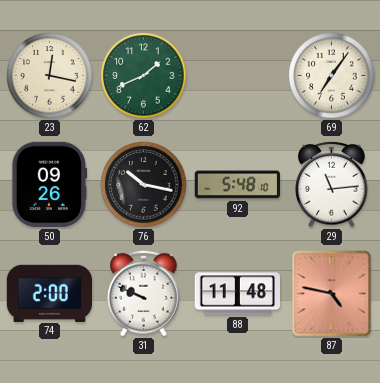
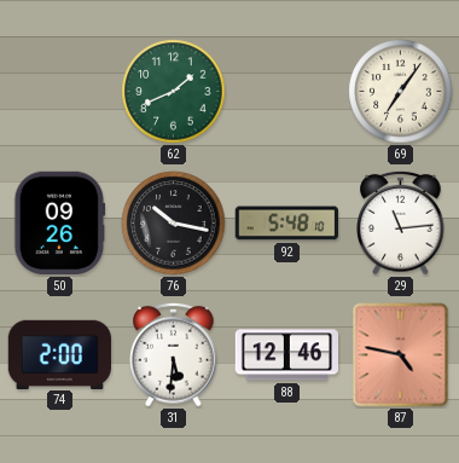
23: 12:17 -> none
31: 9:49 -> 5:31
88: 11:48 -> 12:46
